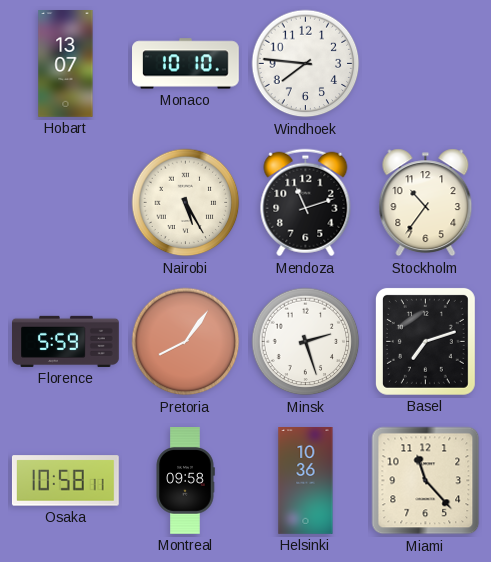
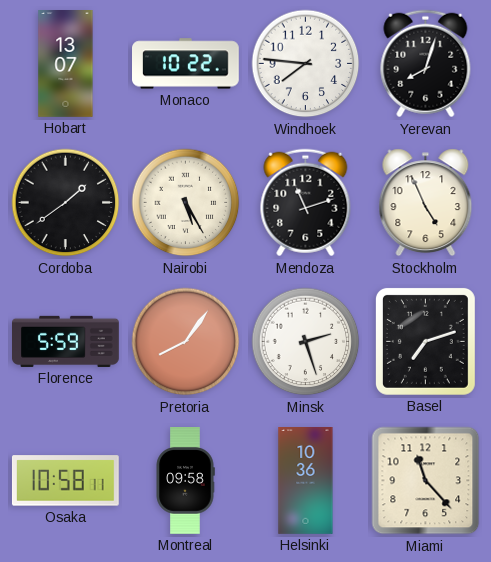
Monaco: 10:10 -> 10:22
Yerevan: none -> 8:03
Cordoba: none -> 1:39
Stockholm: 10:36 -> 4:56
